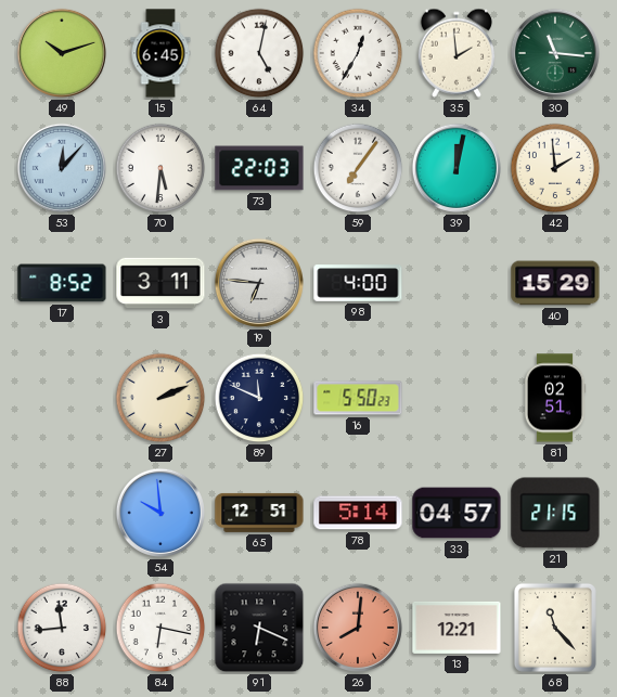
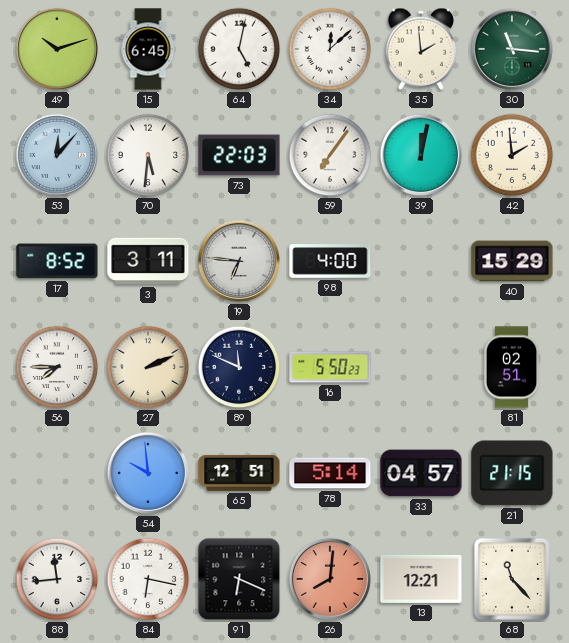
34: 12:35 -> 12:08
56: none -> 7:45
